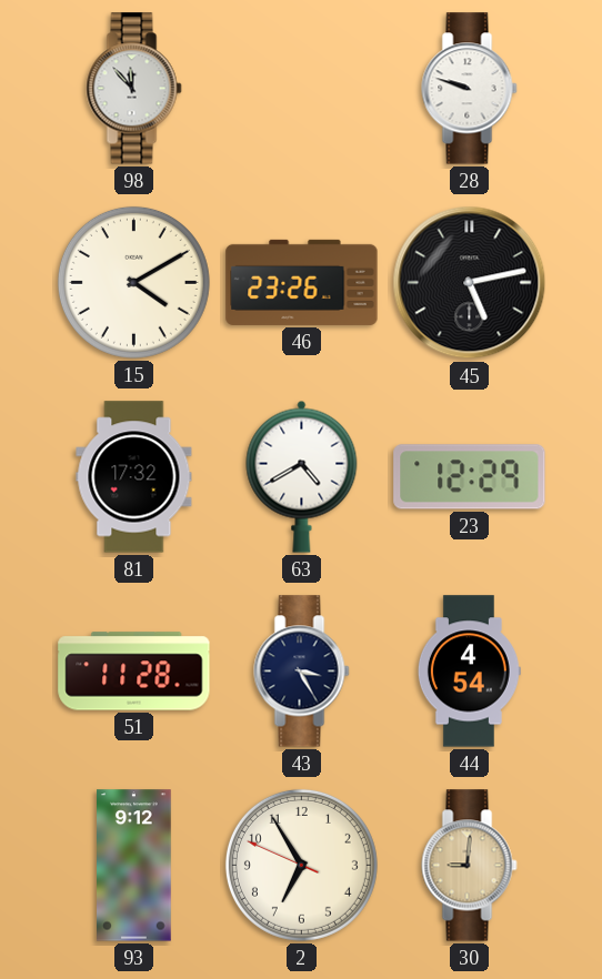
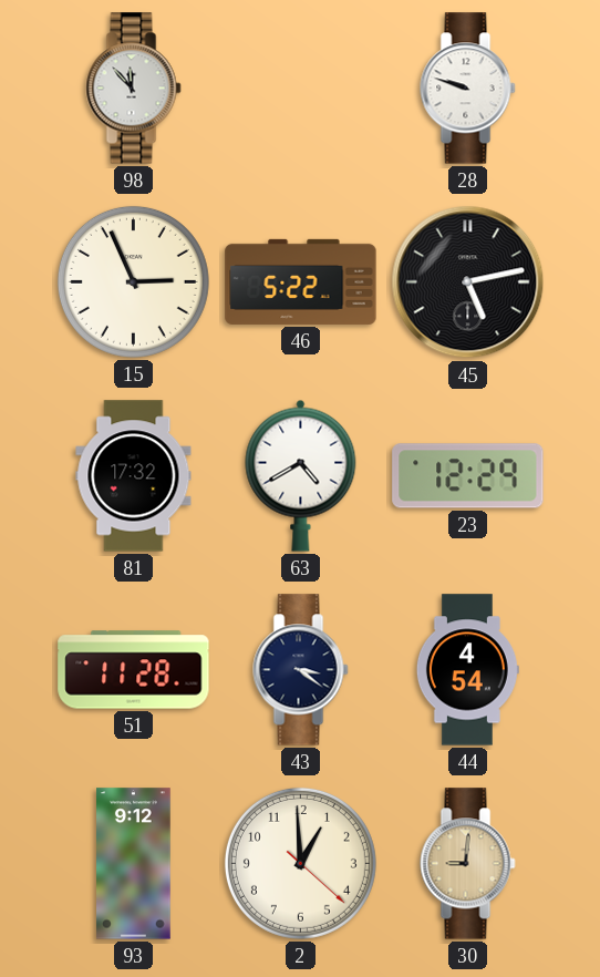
15: 4:10 -> 2:56
46: 23:26 -> 5:22
43: 3:25 -> 3:21
2: 6:54 -> 12:59
